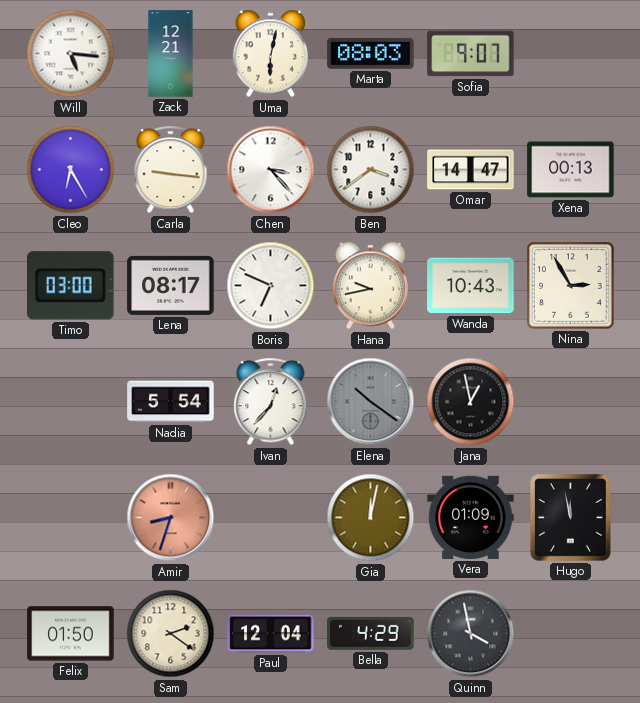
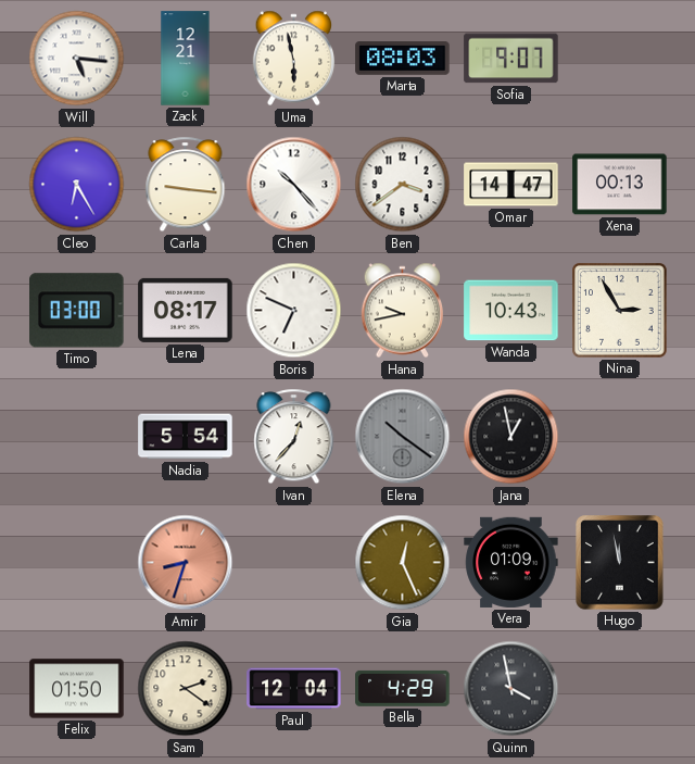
Uma: 6:02 -> 5:58
Chen: 3:23 -> 10:23
Gia: 12:02 -> 12:26
